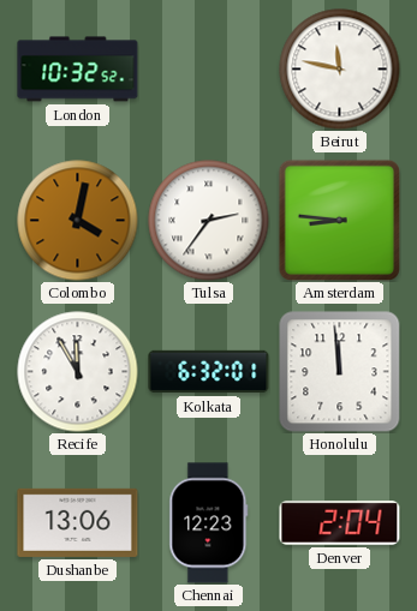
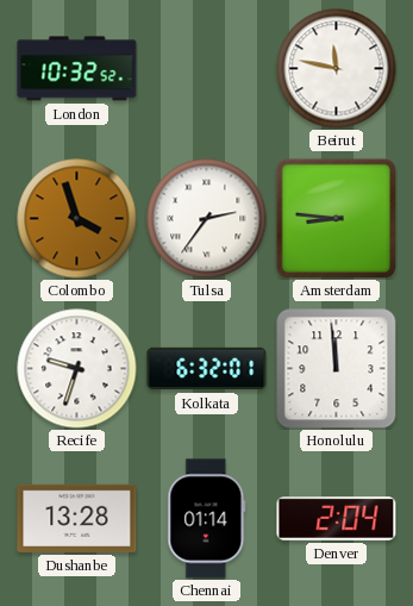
Colombo: 4:02 -> 3:57
Recife: 11:55 -> 9:33
Dushanbe: 13:06 -> 13:28
Chennai: 12:23 -> 01:14
